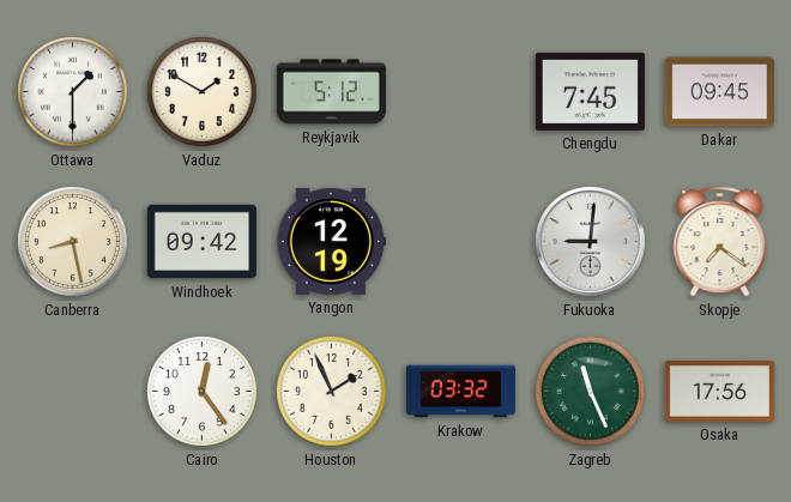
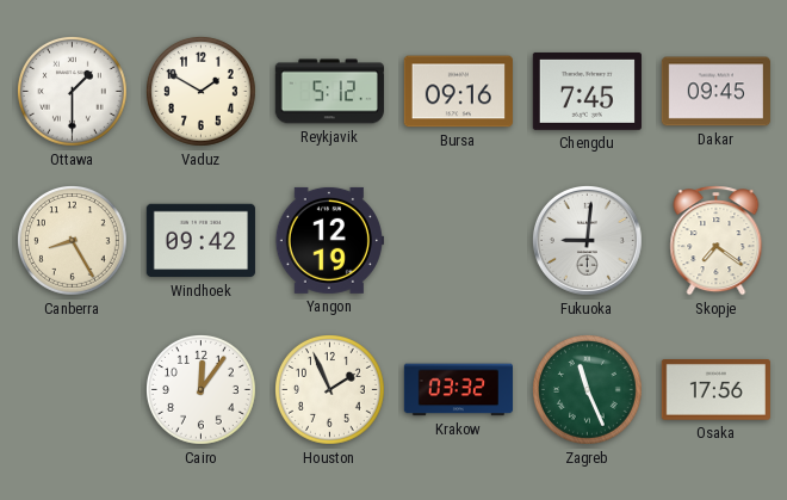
Bursa: none -> 09:16
Canberra: 8:28 -> 8:25
Cairo: 12:24 -> 12:06
